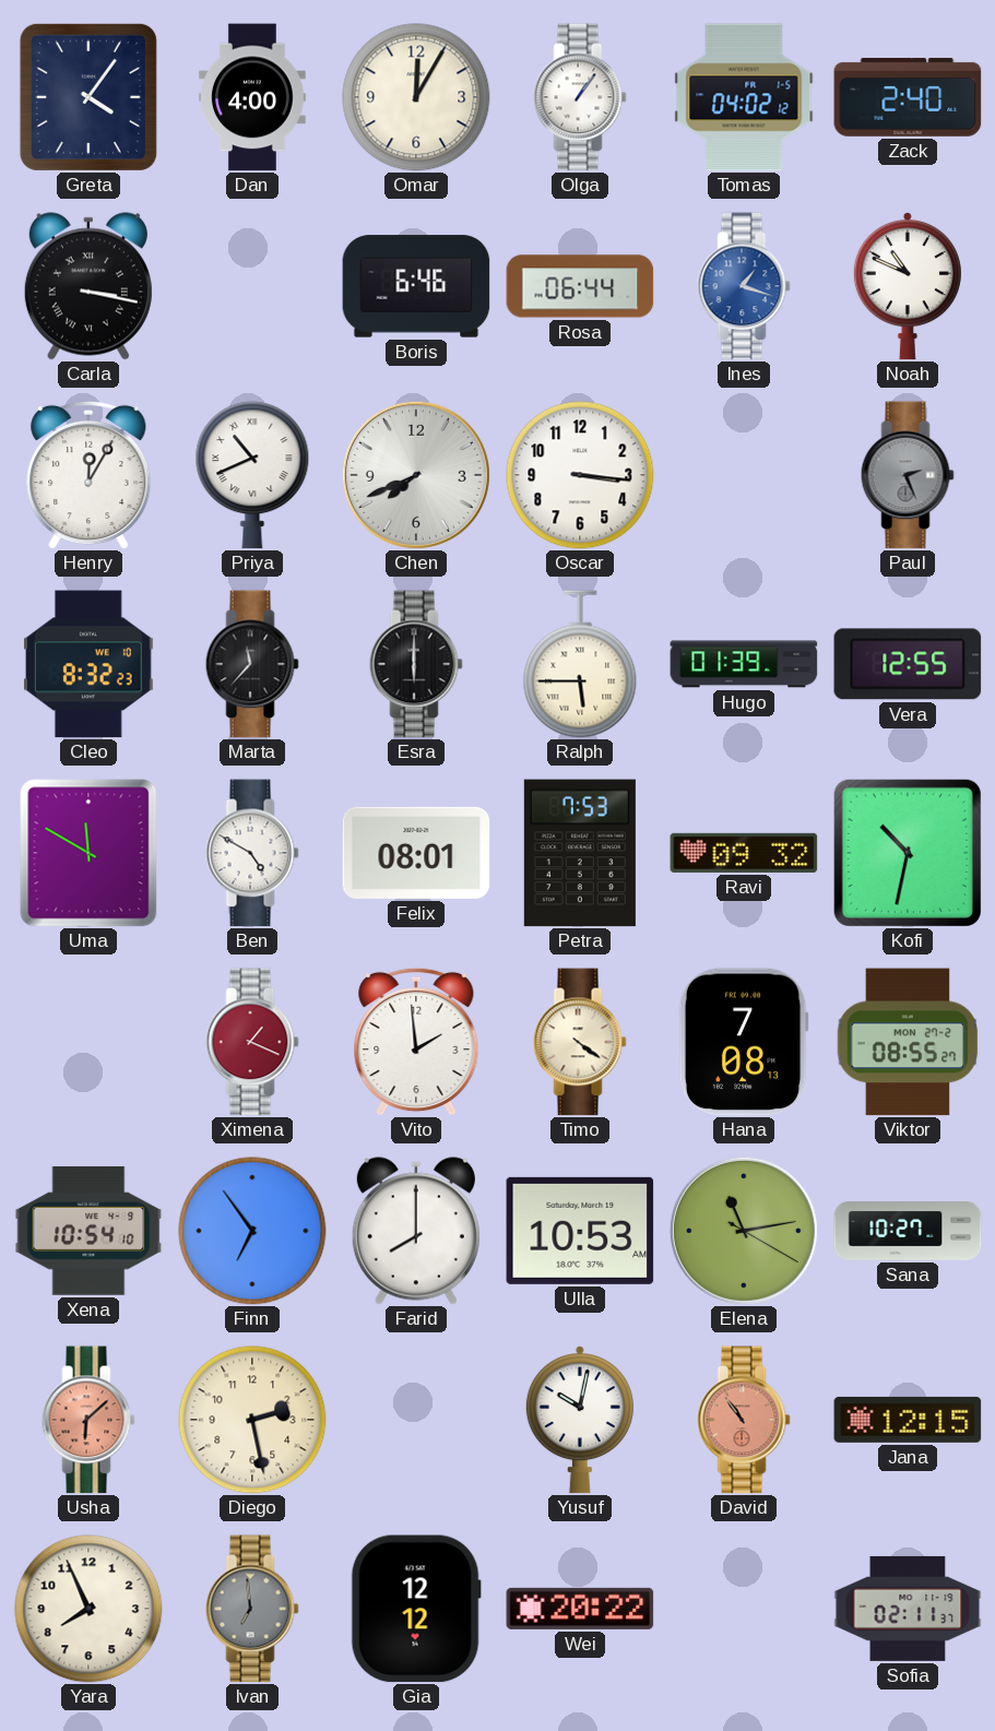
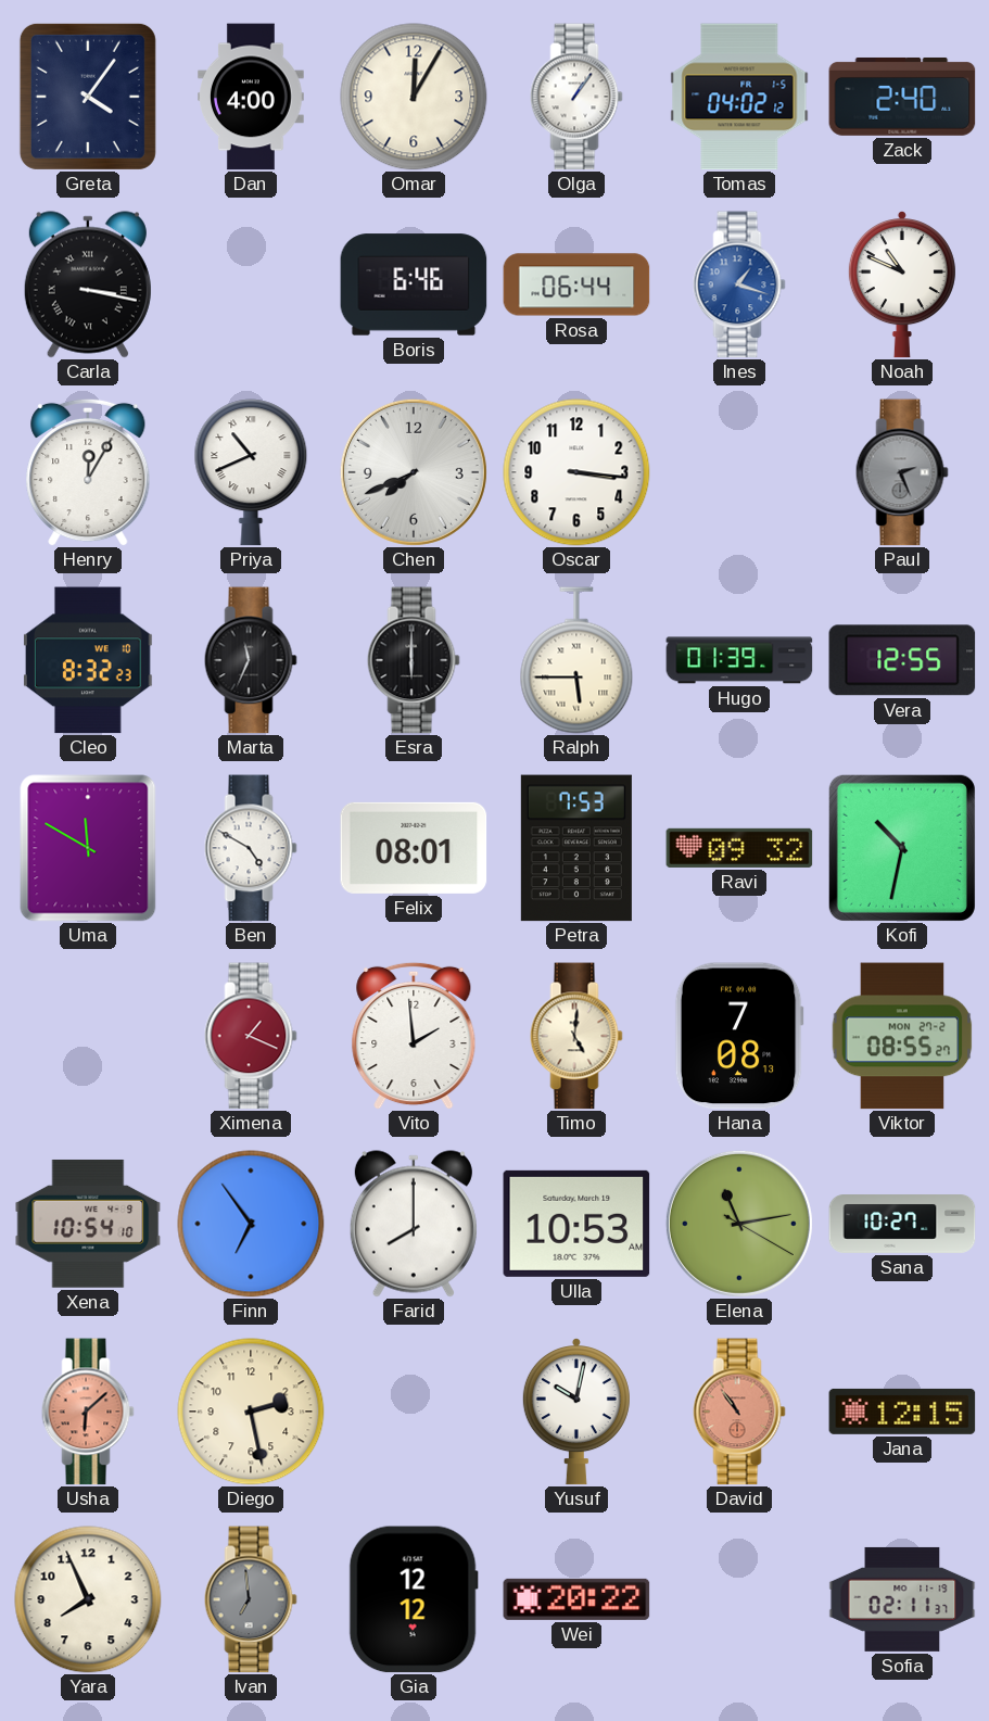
Marta: 11:37 -> 11:34
Timo: 4:21 -> 5:01
